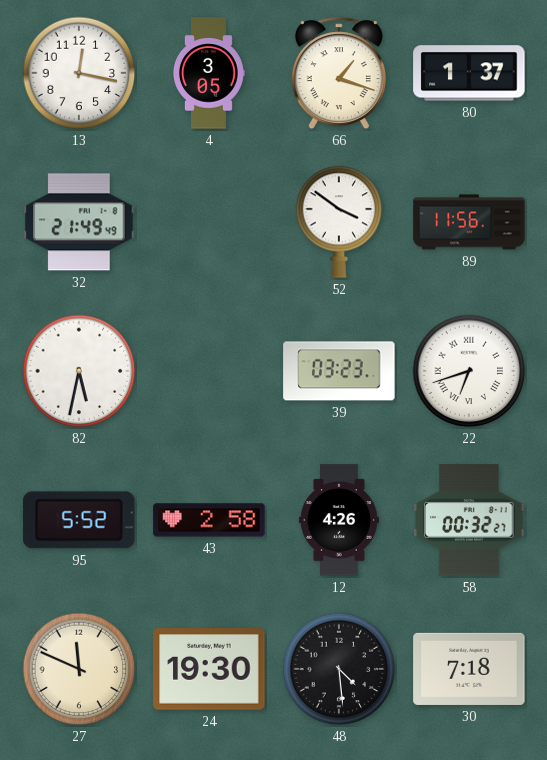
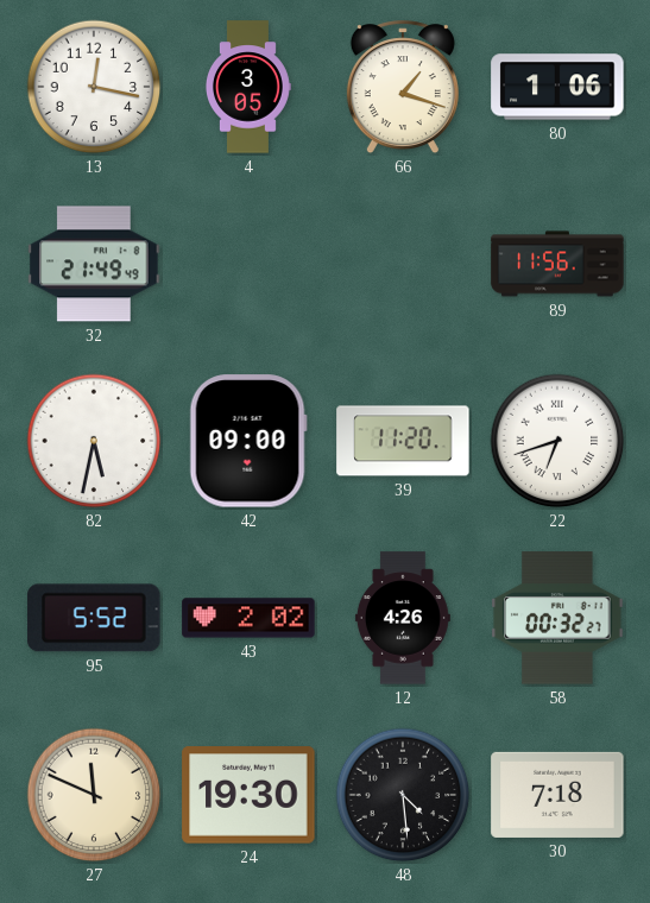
80: 1:37 -> 1:06
52: 3:51 -> none
42: none -> 09:00
39: 03:23 -> 11:20
43: 2:58 -> 2:02
